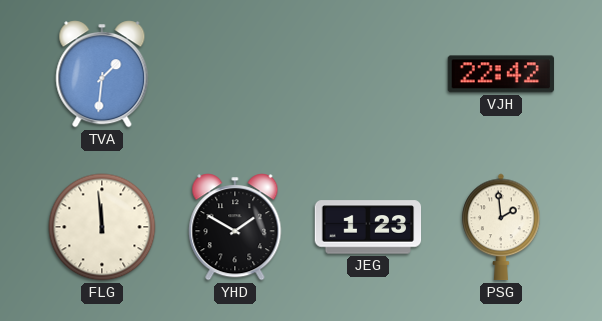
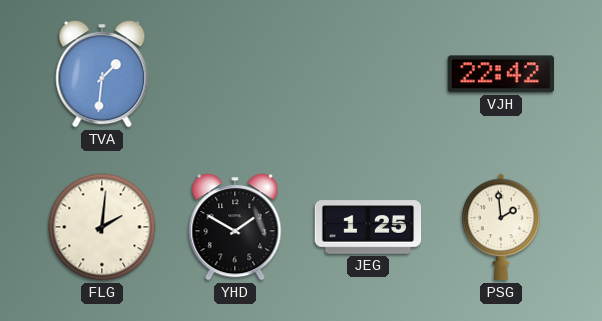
FLG: 11:59 -> 2:01
JEG: 1:23 -> 1:25
